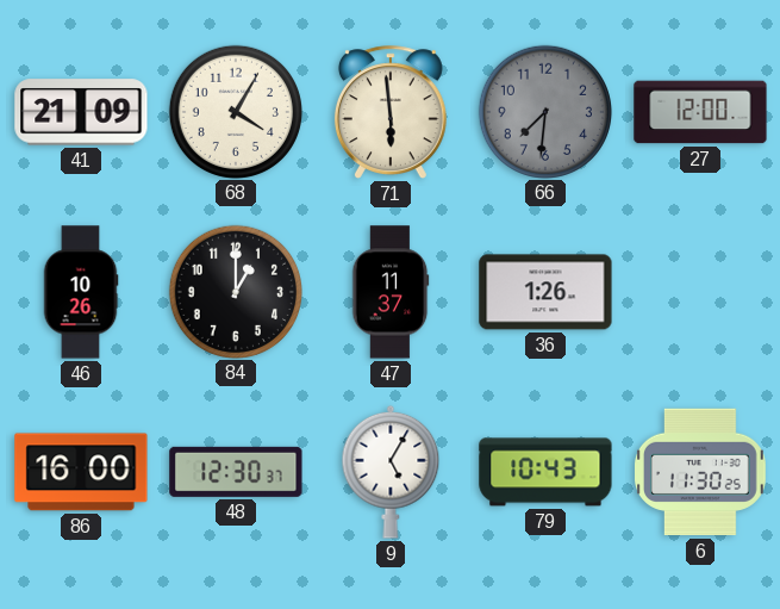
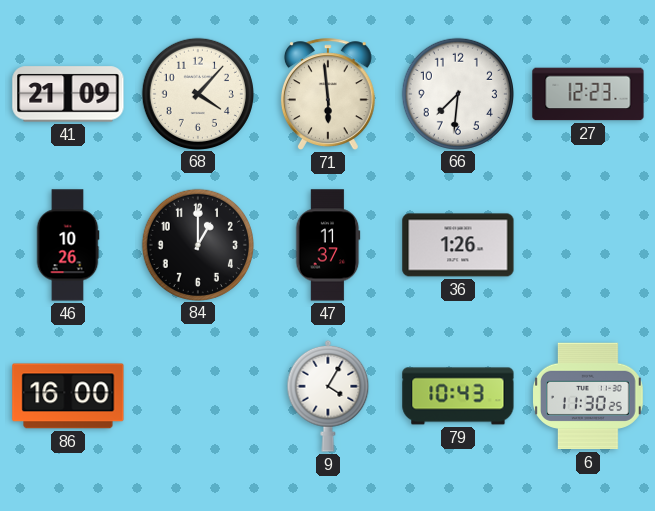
68: 4:05 -> 4:07
66 dial: grey -> white
27: 12:00 -> 12:23
48: 12:30 -> none
9: 5:05 -> 4:05
